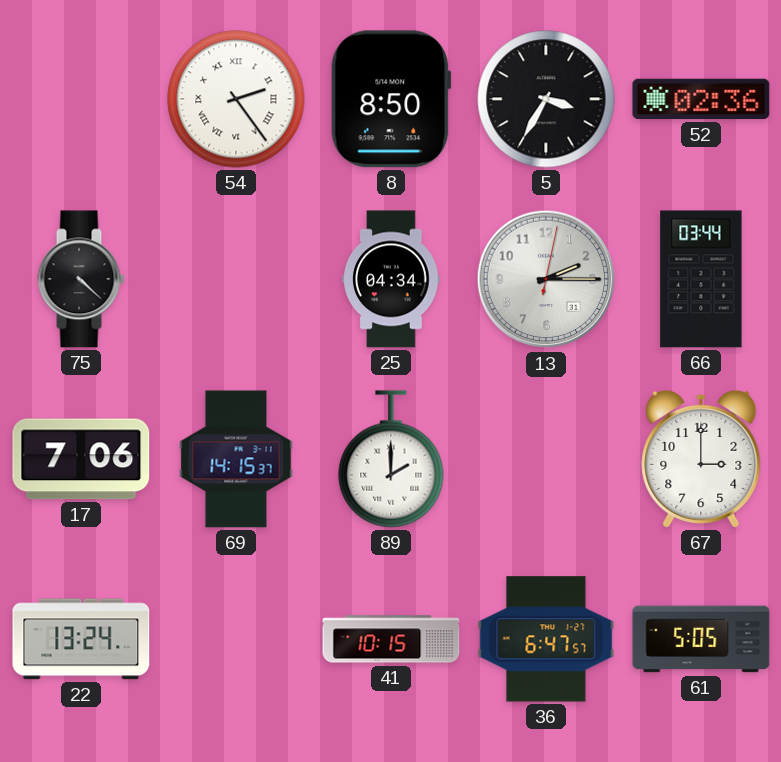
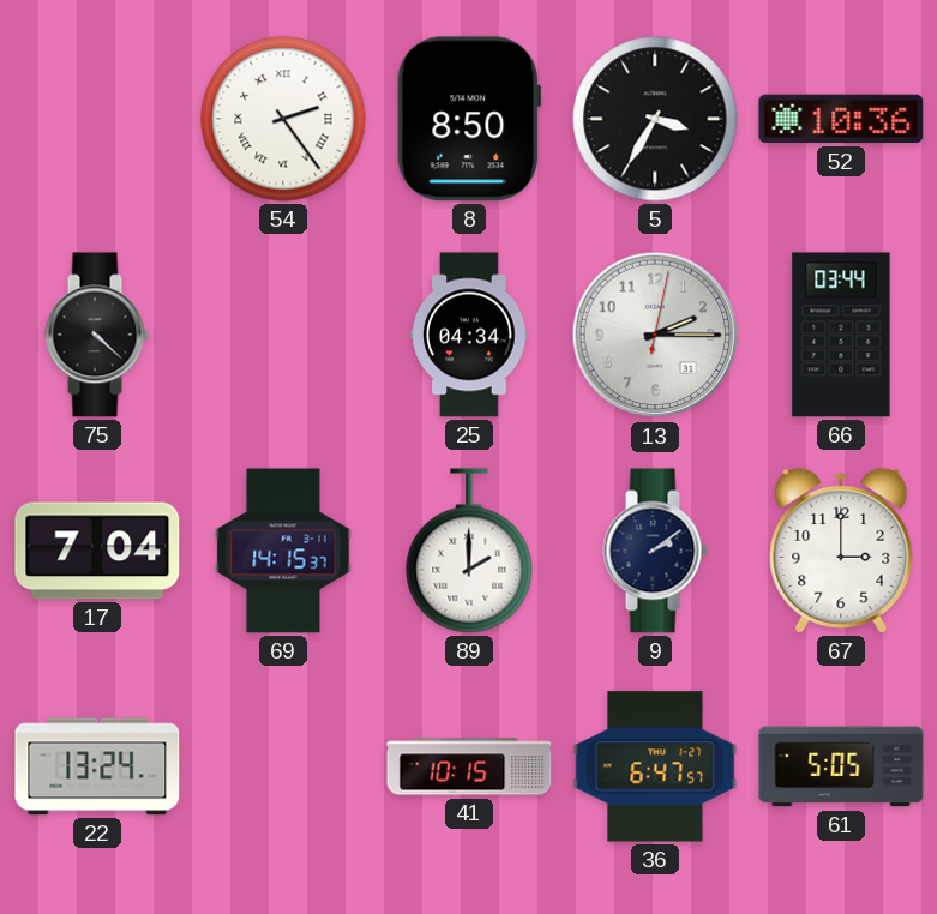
52: 02:36 -> 10:36
17: 7:06 -> 7:04
9: none -> 2:09
